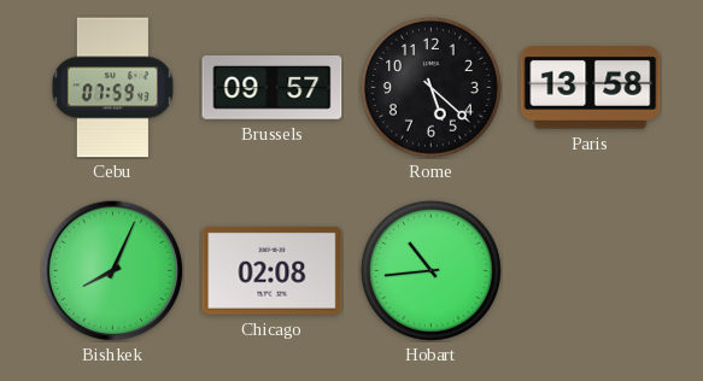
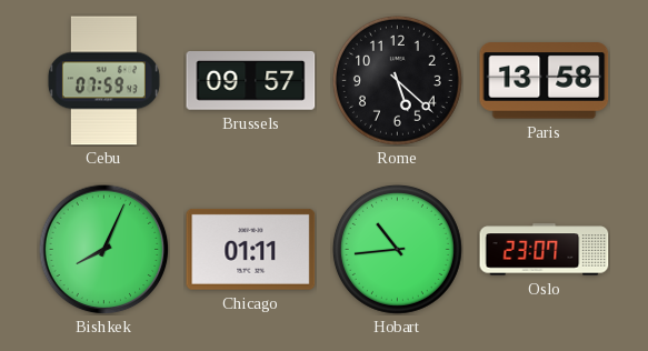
Chicago: 02:08 -> 01:11
Oslo: none -> 23:07
